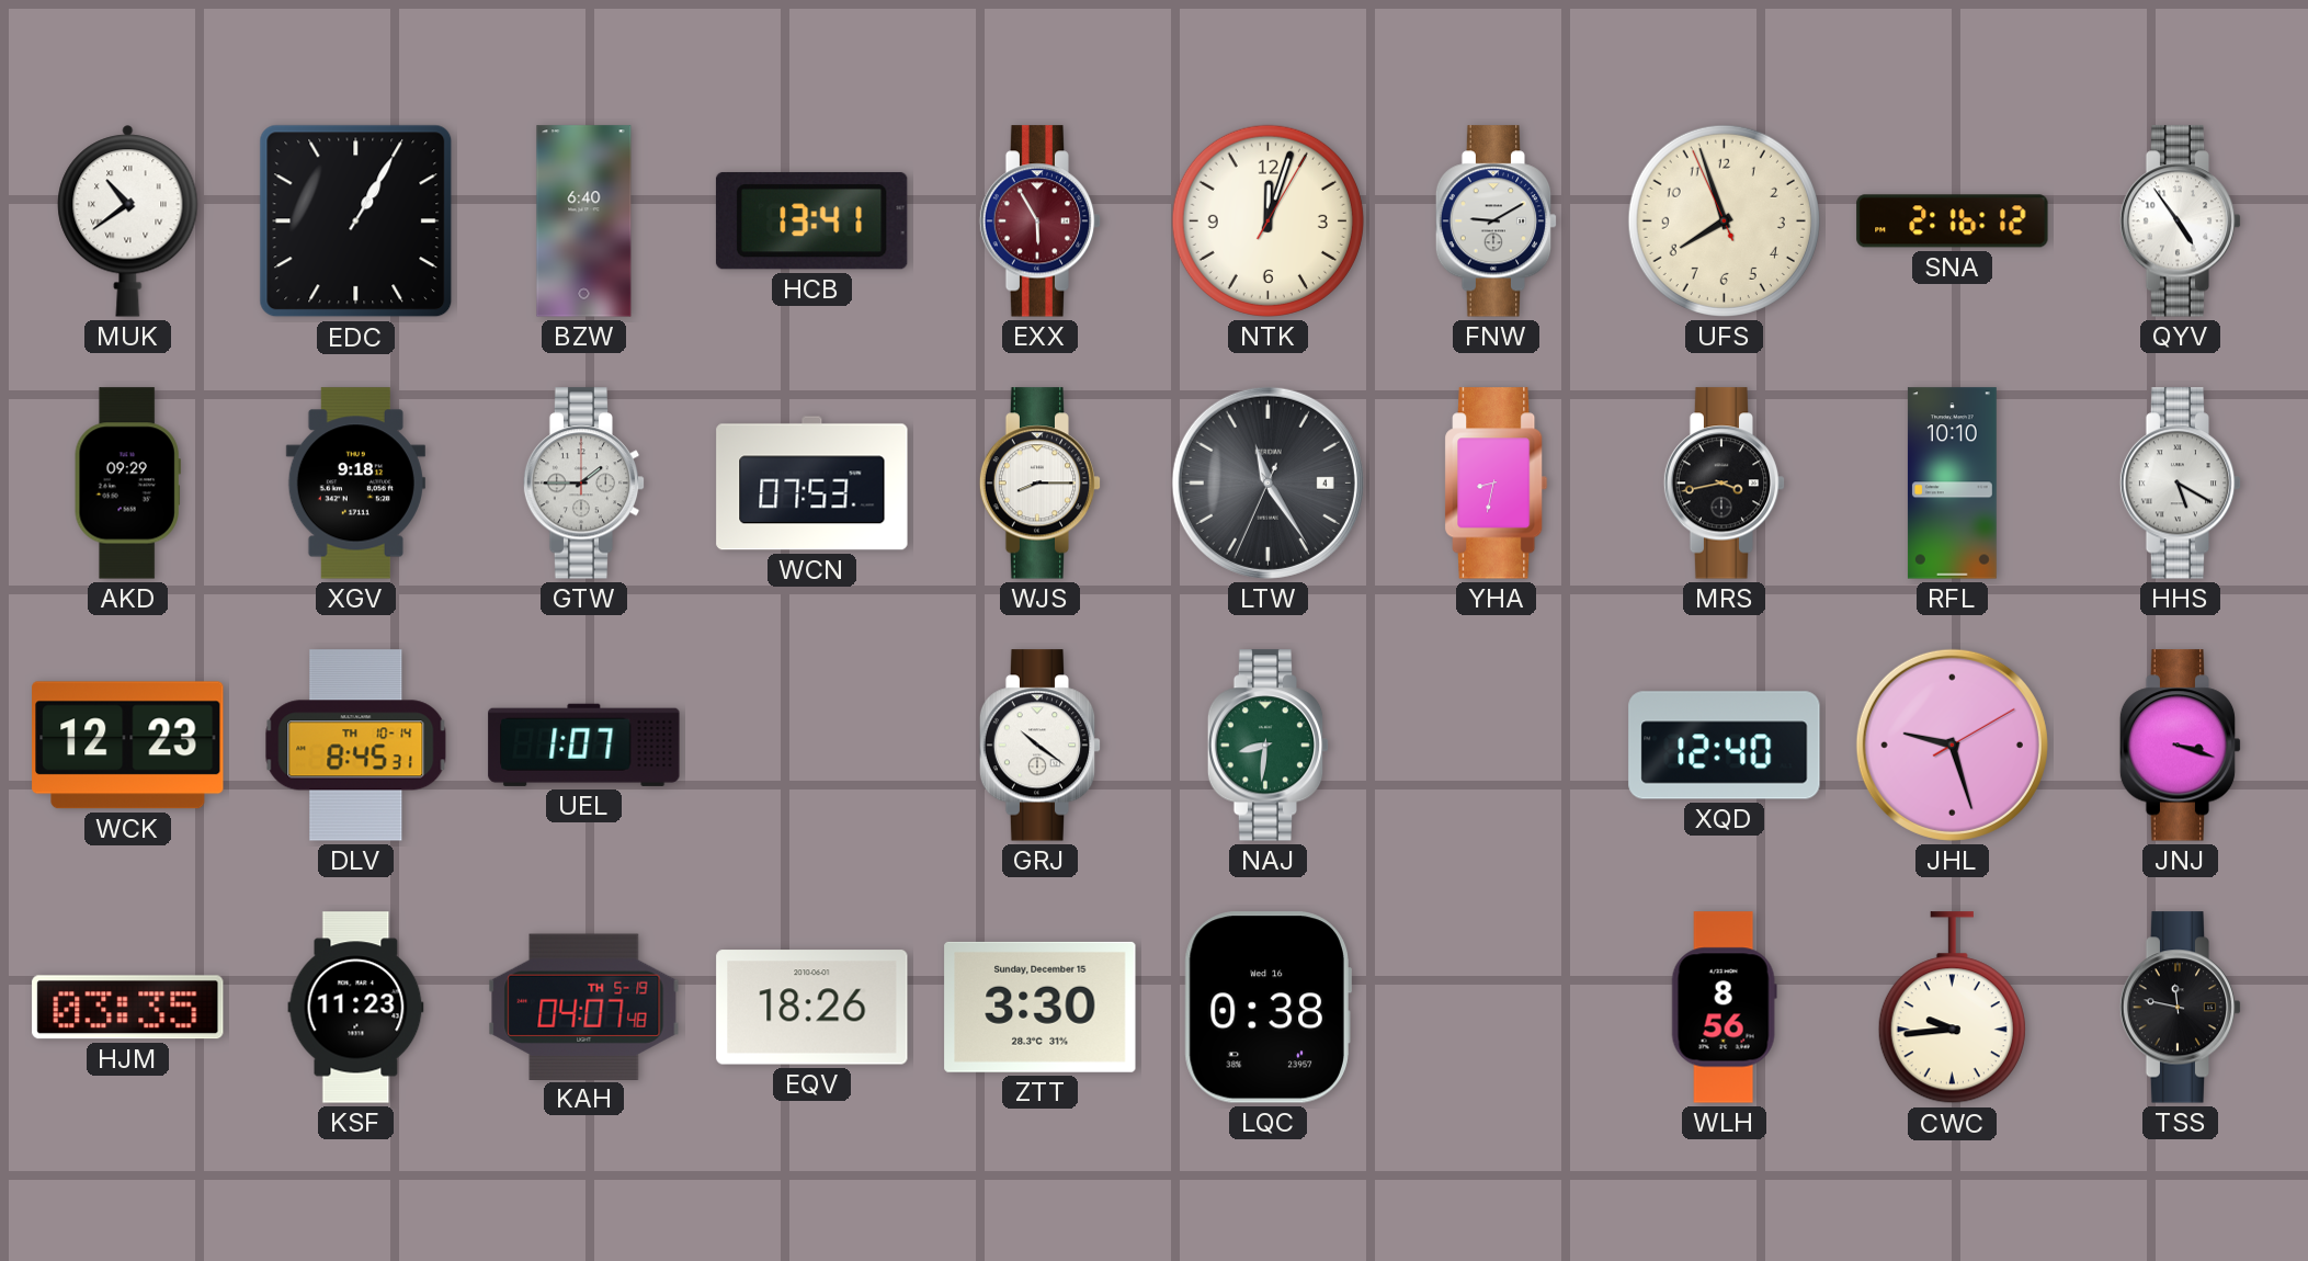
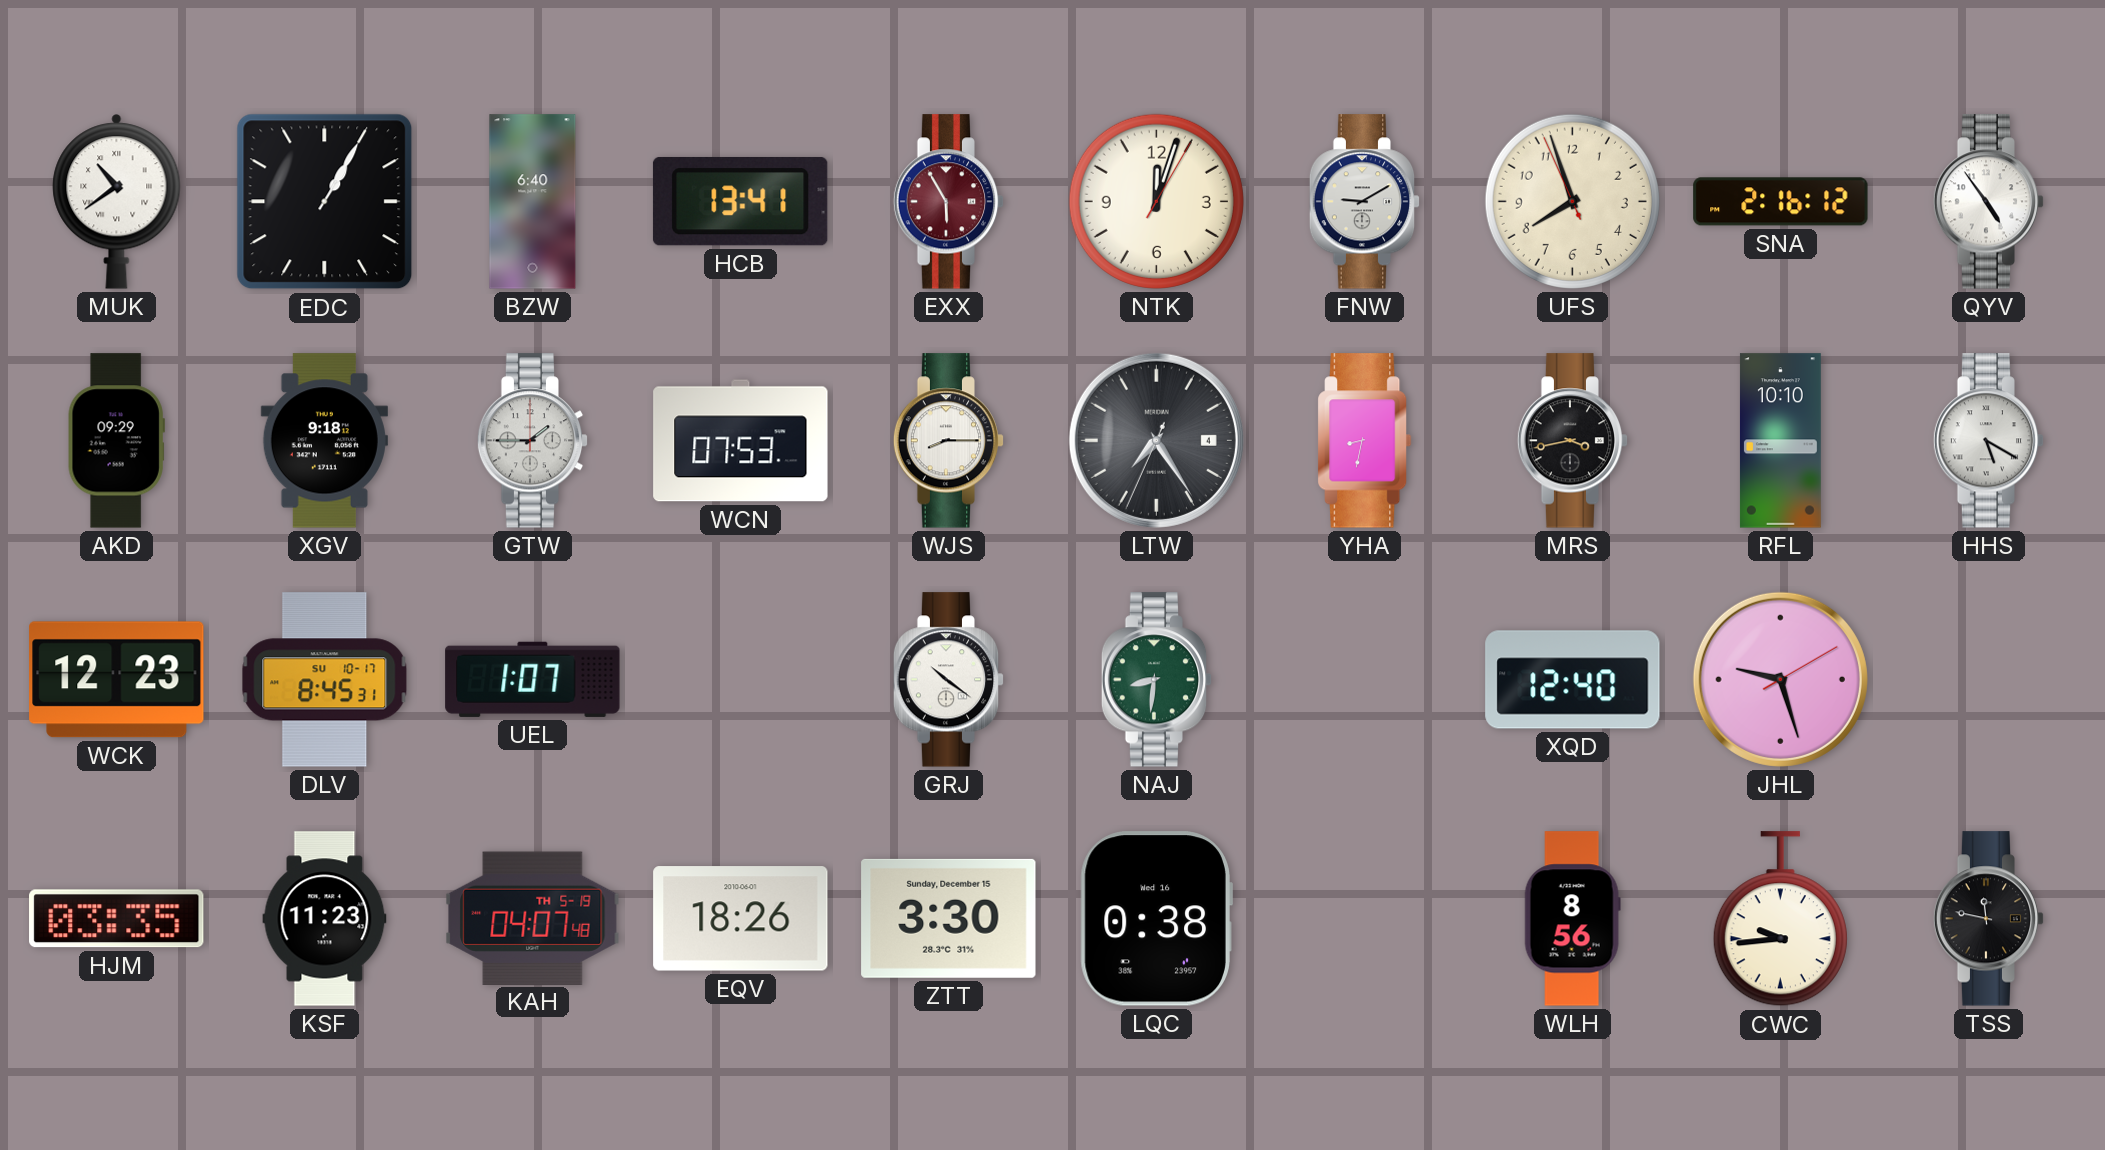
LTW: 11:24 -> 7:24
DLV date: TH 10-14 -> SU 10-17
JNJ: 3:18 -> none
